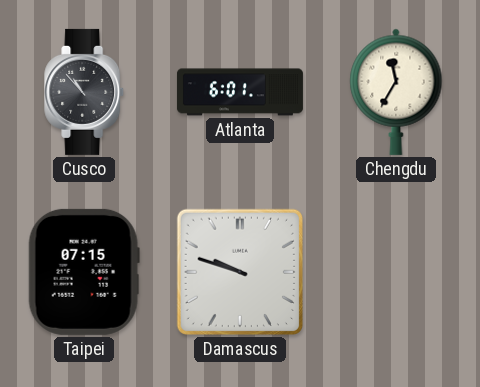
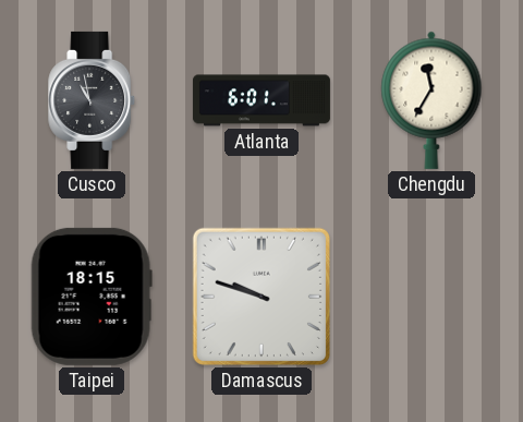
Cusco: 10:53 -> 10:58
Taipei: 07:15 -> 18:15
